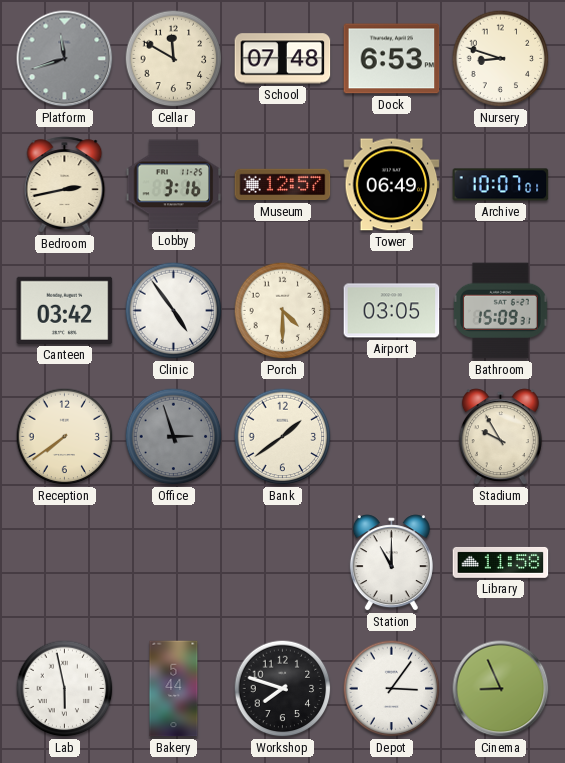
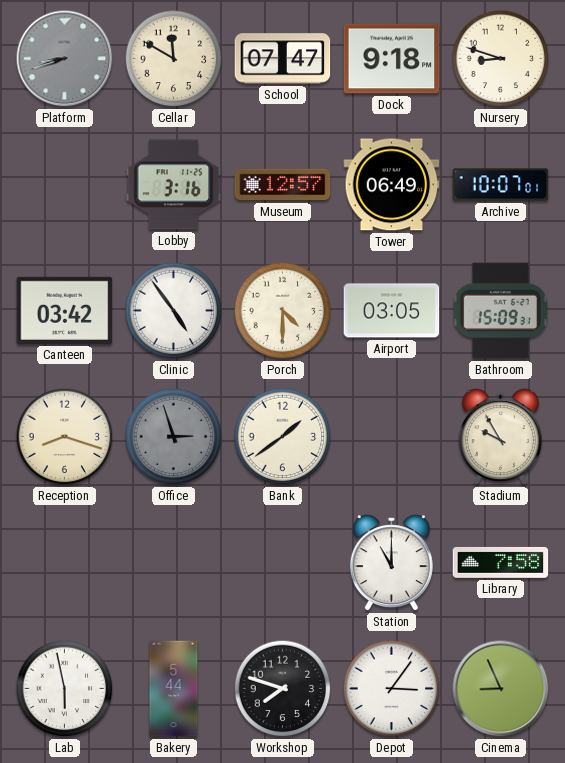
Platform: 11:42 -> 8:42
School: 07:48 -> 07:47
Dock: 6:53 -> 9:18
Bedroom: 2:43 -> none
Reception: 7:39 -> 8:18
Library: 11:58 -> 7:58
